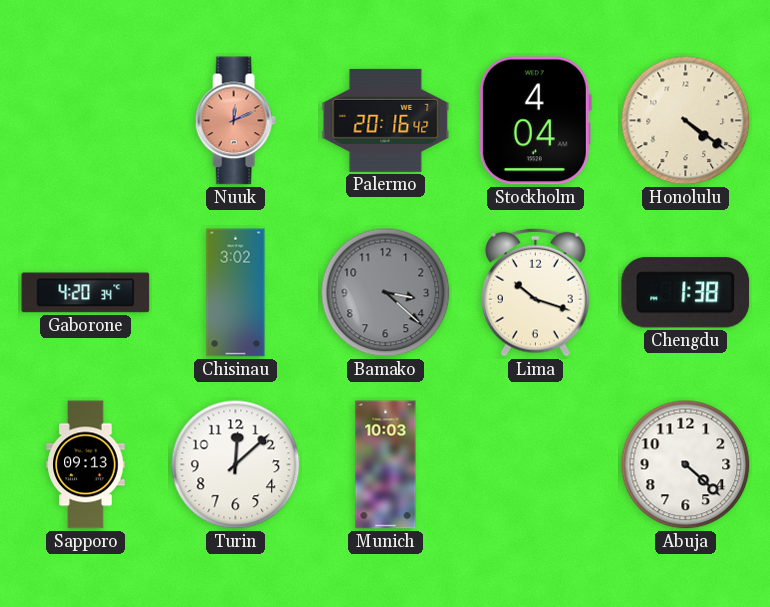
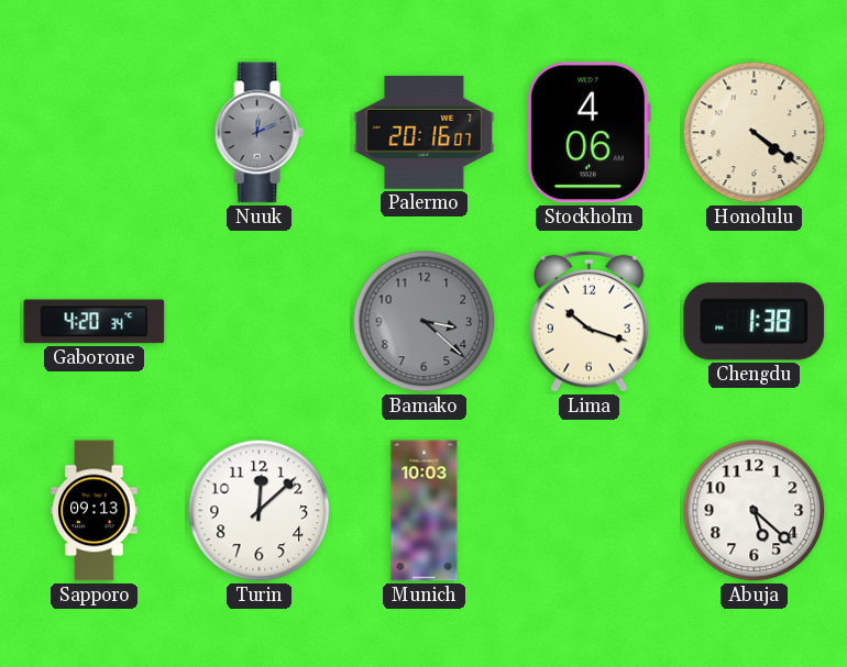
Nuuk dial: salmon -> grey
Palermo: 20:16:42 -> 20:16:07
Stockholm: 4:04 -> 4:06
Chisinau: 3:02 -> none
Abuja: 4:22 -> 5:22
